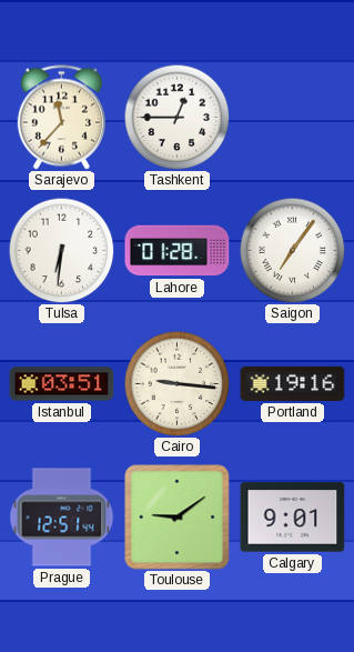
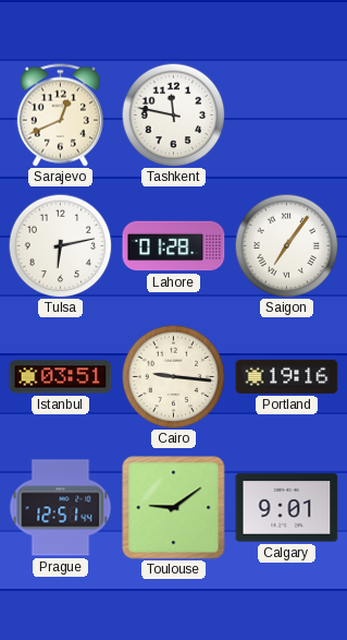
Sarajevo: 11:37 -> 12:41
Tashkent: 12:45 -> 11:47
Tulsa: 6:31 -> 6:13
